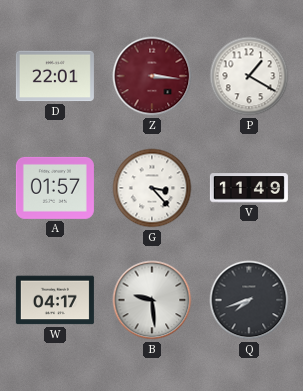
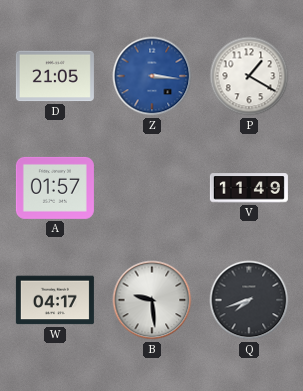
D: 22:01 -> 21:05
Z dial: burgundy -> blue
G: 3:23 -> none
